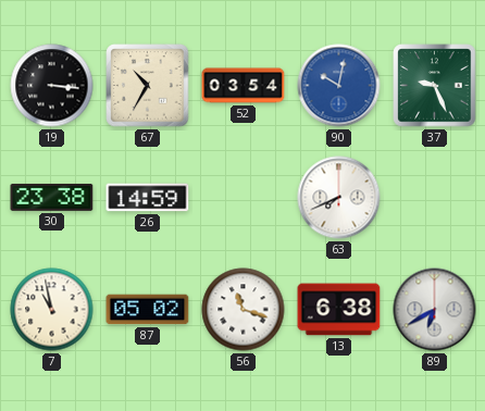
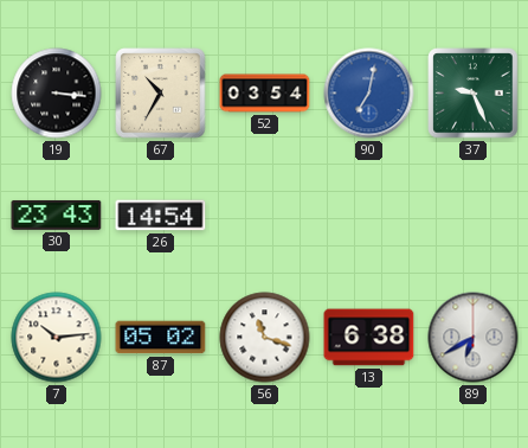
90: 10:02 -> 7:02
30: 23:38 -> 23:43
26: 14:59 -> 14:54
63: 7:41 -> none
7: 10:58 -> 10:14
